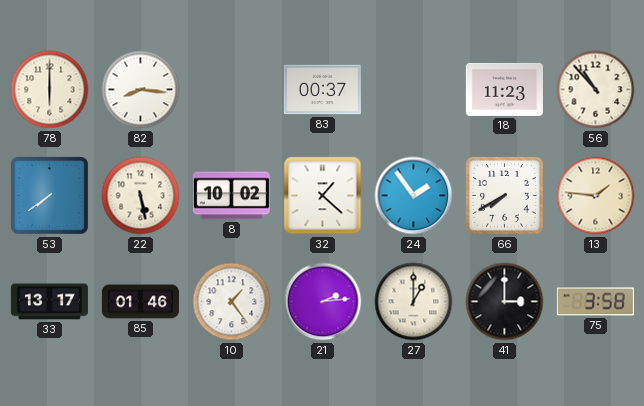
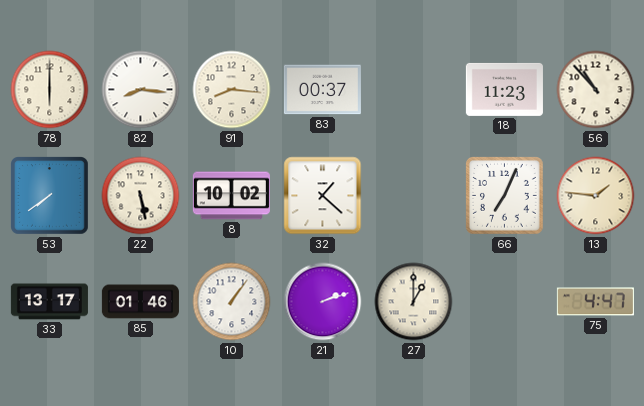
91: none -> 8:16
24: 1:54 -> none
66: 7:40 -> 7:04
10: 1:24 -> 1:06
21: 2:14 -> 2:12
41: 3:00 -> none
75: 3:58 -> 4:47
